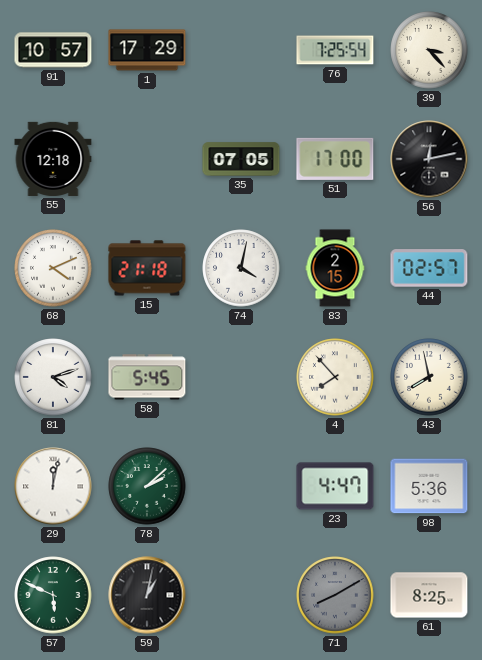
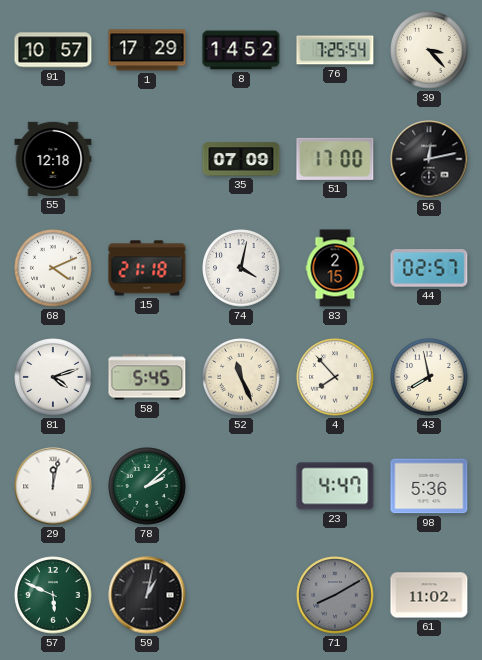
8: none -> 14:52
35: 07:05 -> 07:09
52: none -> 11:26
61: 8:25 -> 11:02
